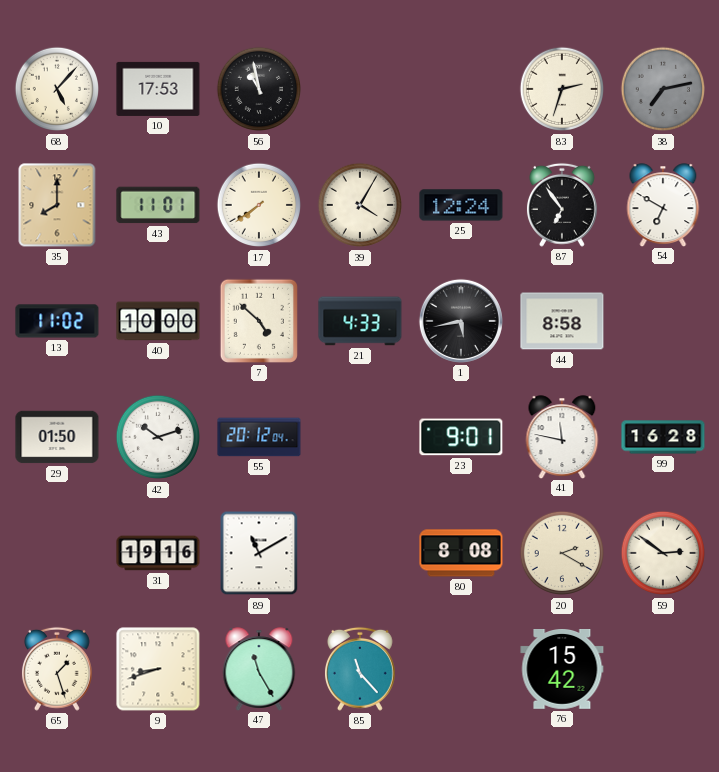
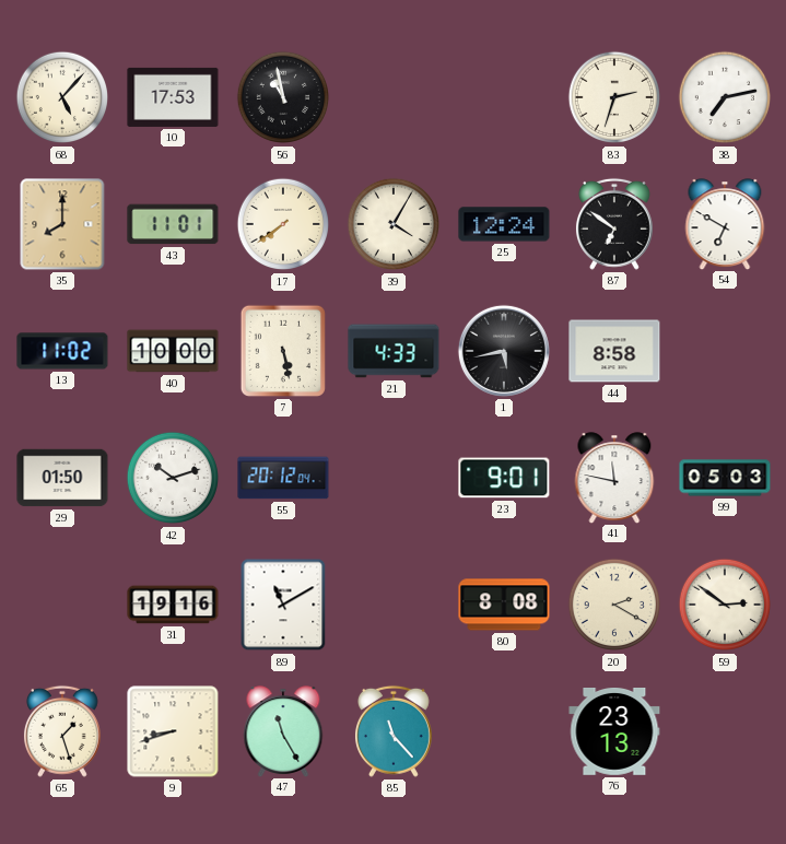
38 dial: grey -> white
87: 6:54 -> 6:51
7: 4:52 -> 5:28
99: 16:28 -> 05:03
76: 15:42 -> 23:13
